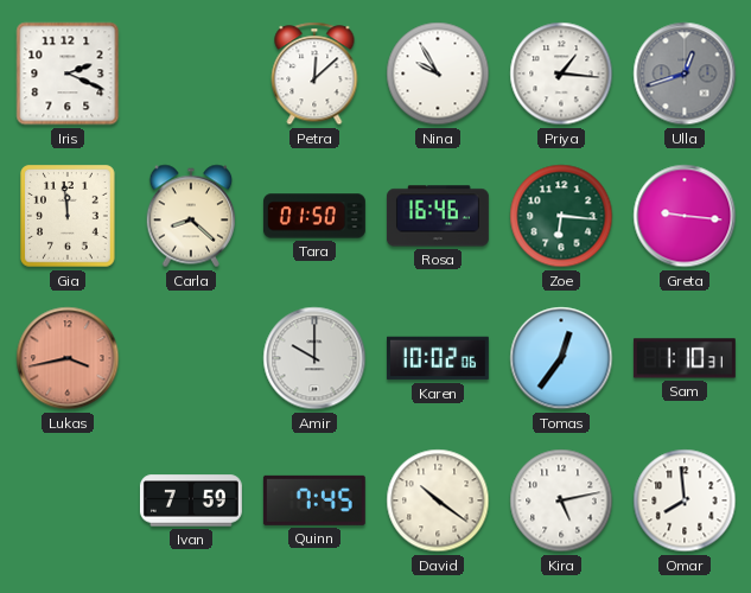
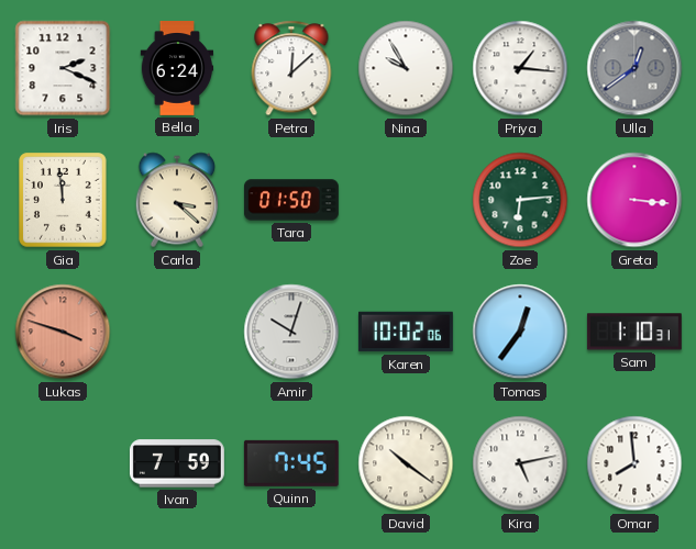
Bella: none -> 6:24
Ulla: 12:42 -> 12:39
Carla: 8:22 -> 3:22
Rosa: 16:46 -> none
Zoe: 6:16 -> 6:14
Greta: 9:16 -> 3:16
Lukas: 3:43 -> 3:48
Amir: 10:00 -> 10:03
